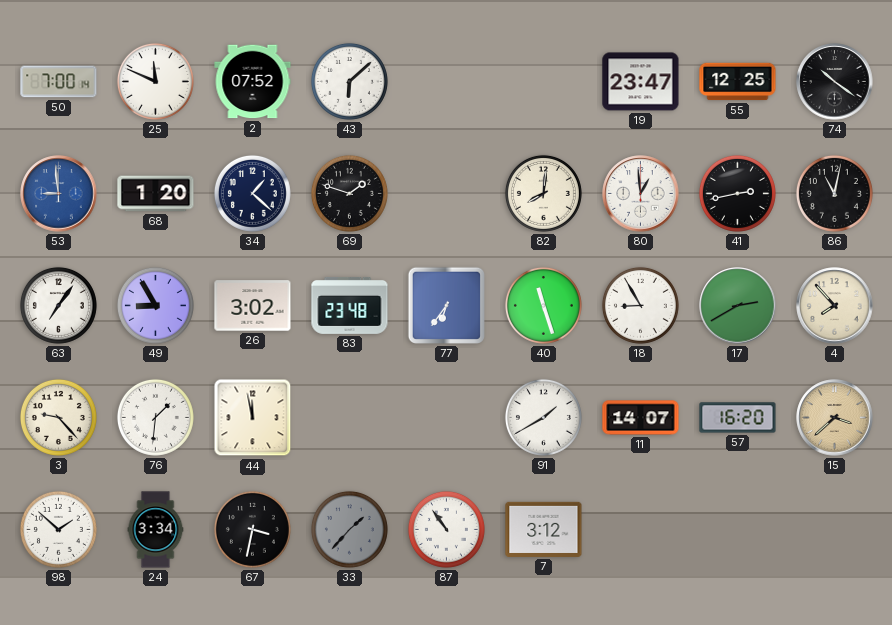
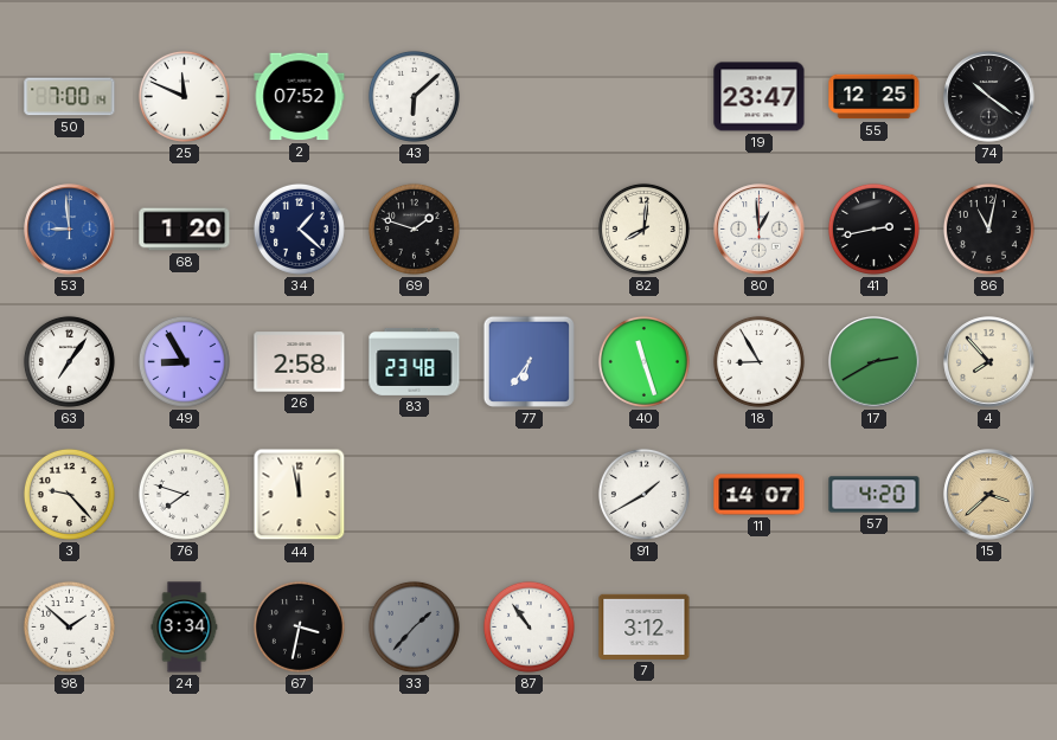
26: 3:02 -> 2:58
76: 1:31 -> 7:48
57: 16:20 -> 4:20
